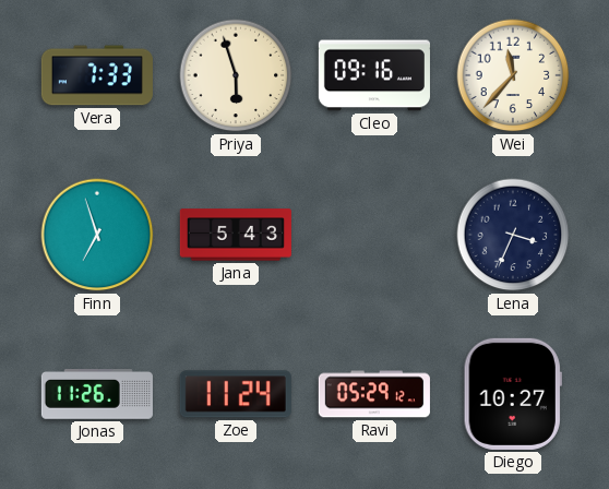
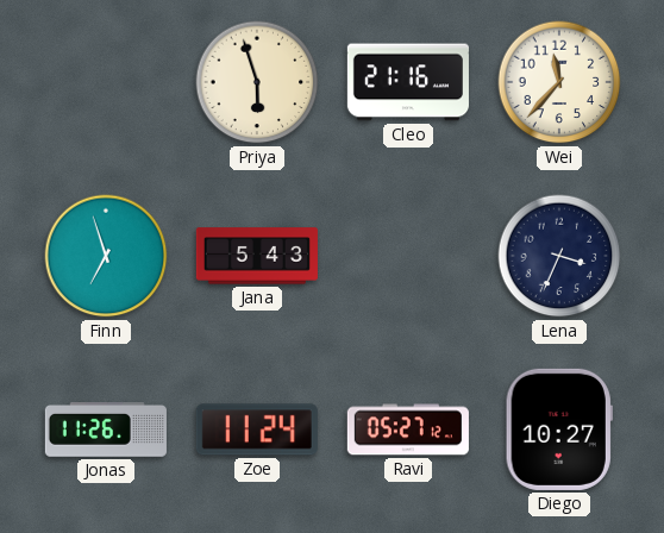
Vera: 7:33 -> none
Cleo: 09:16 -> 21:16
Ravi: 05:29 -> 05:27
